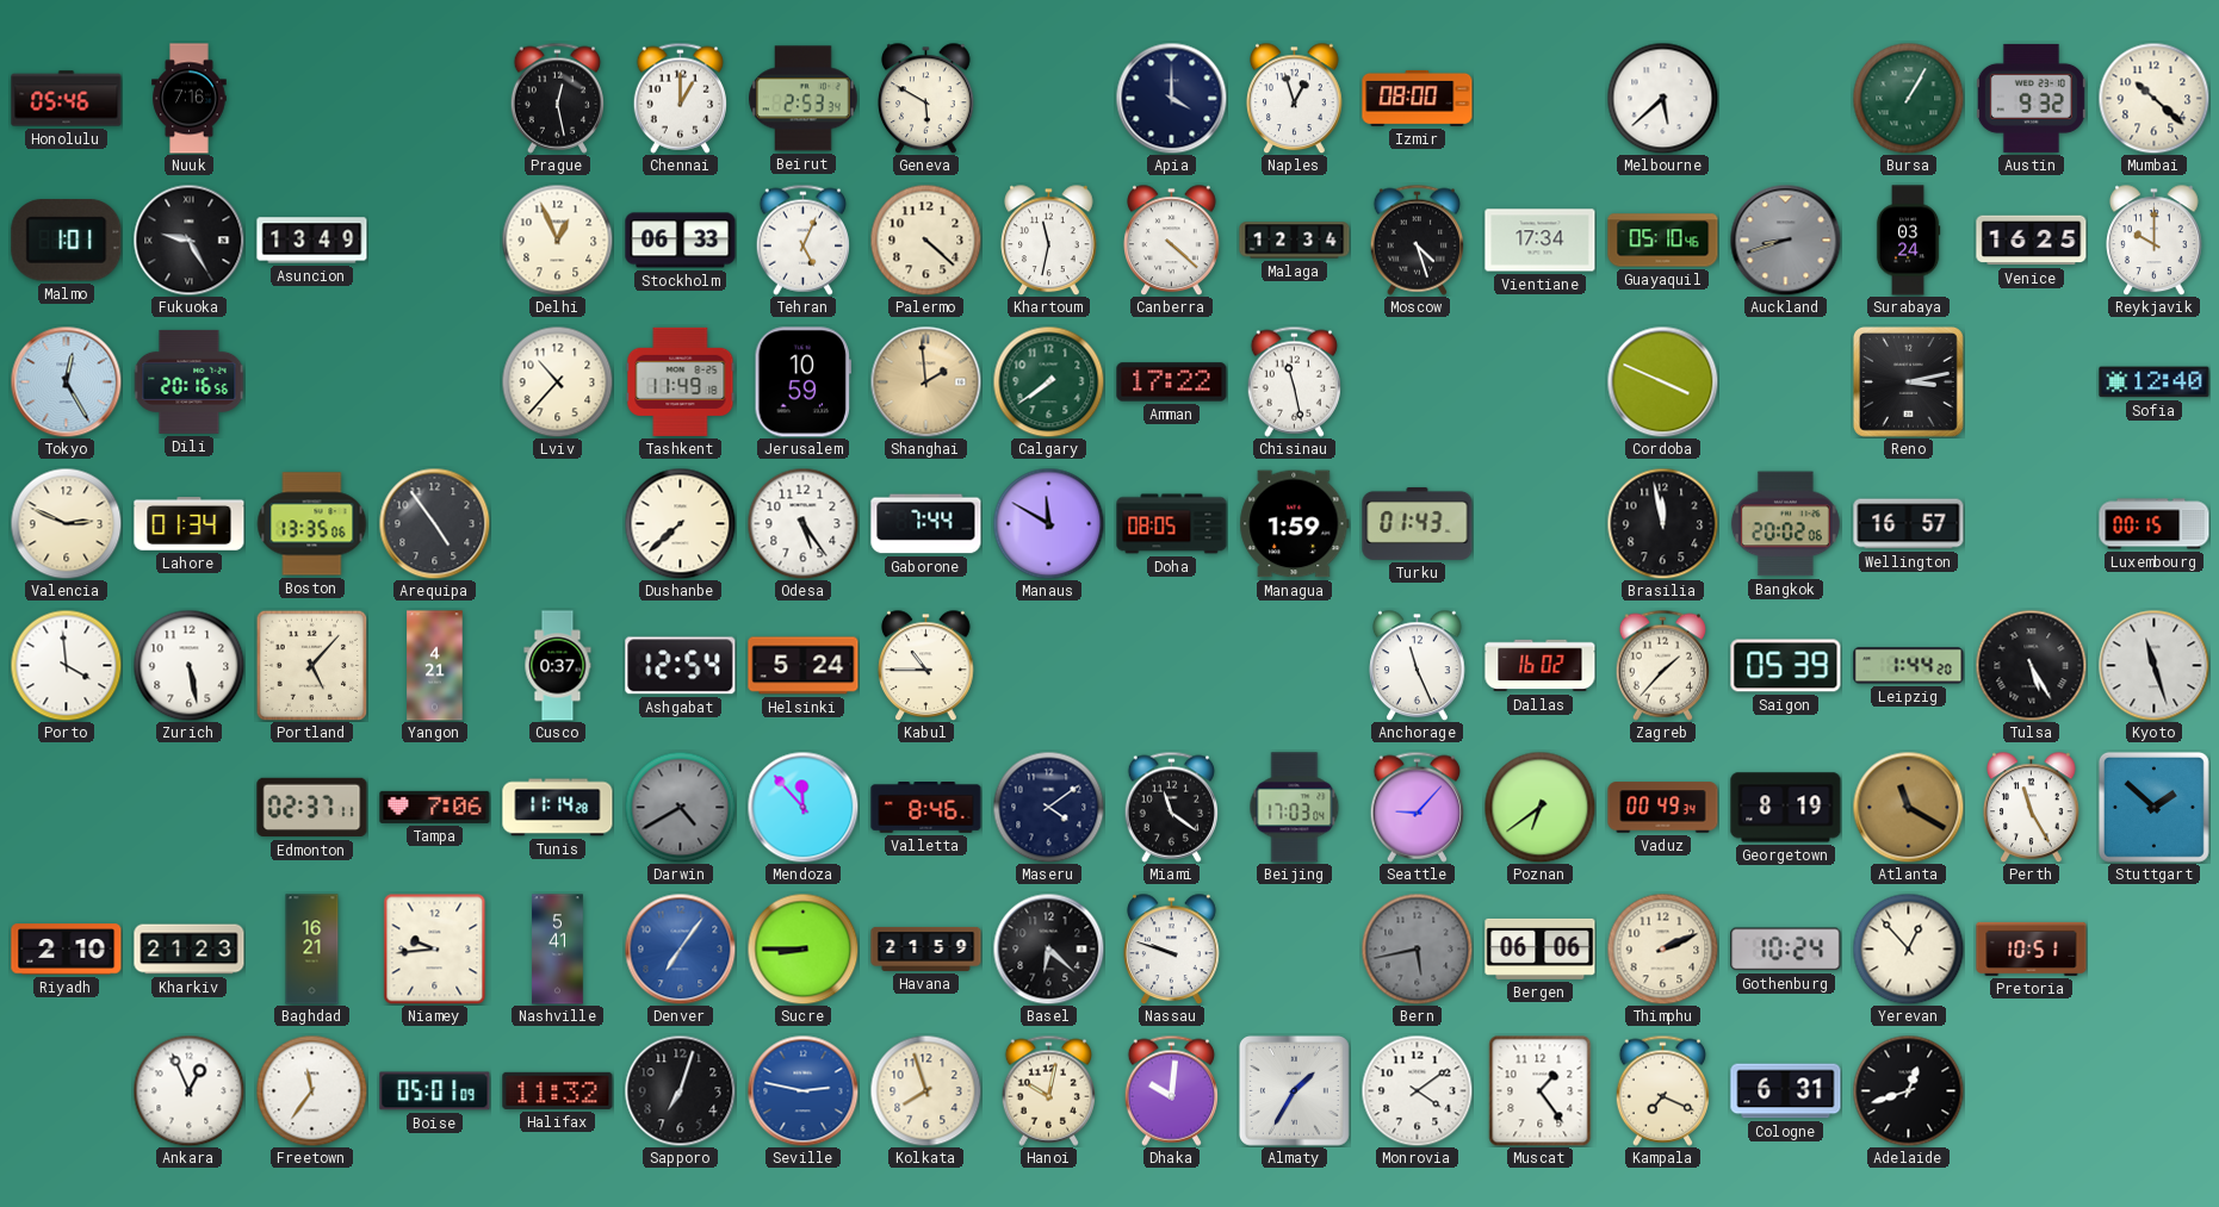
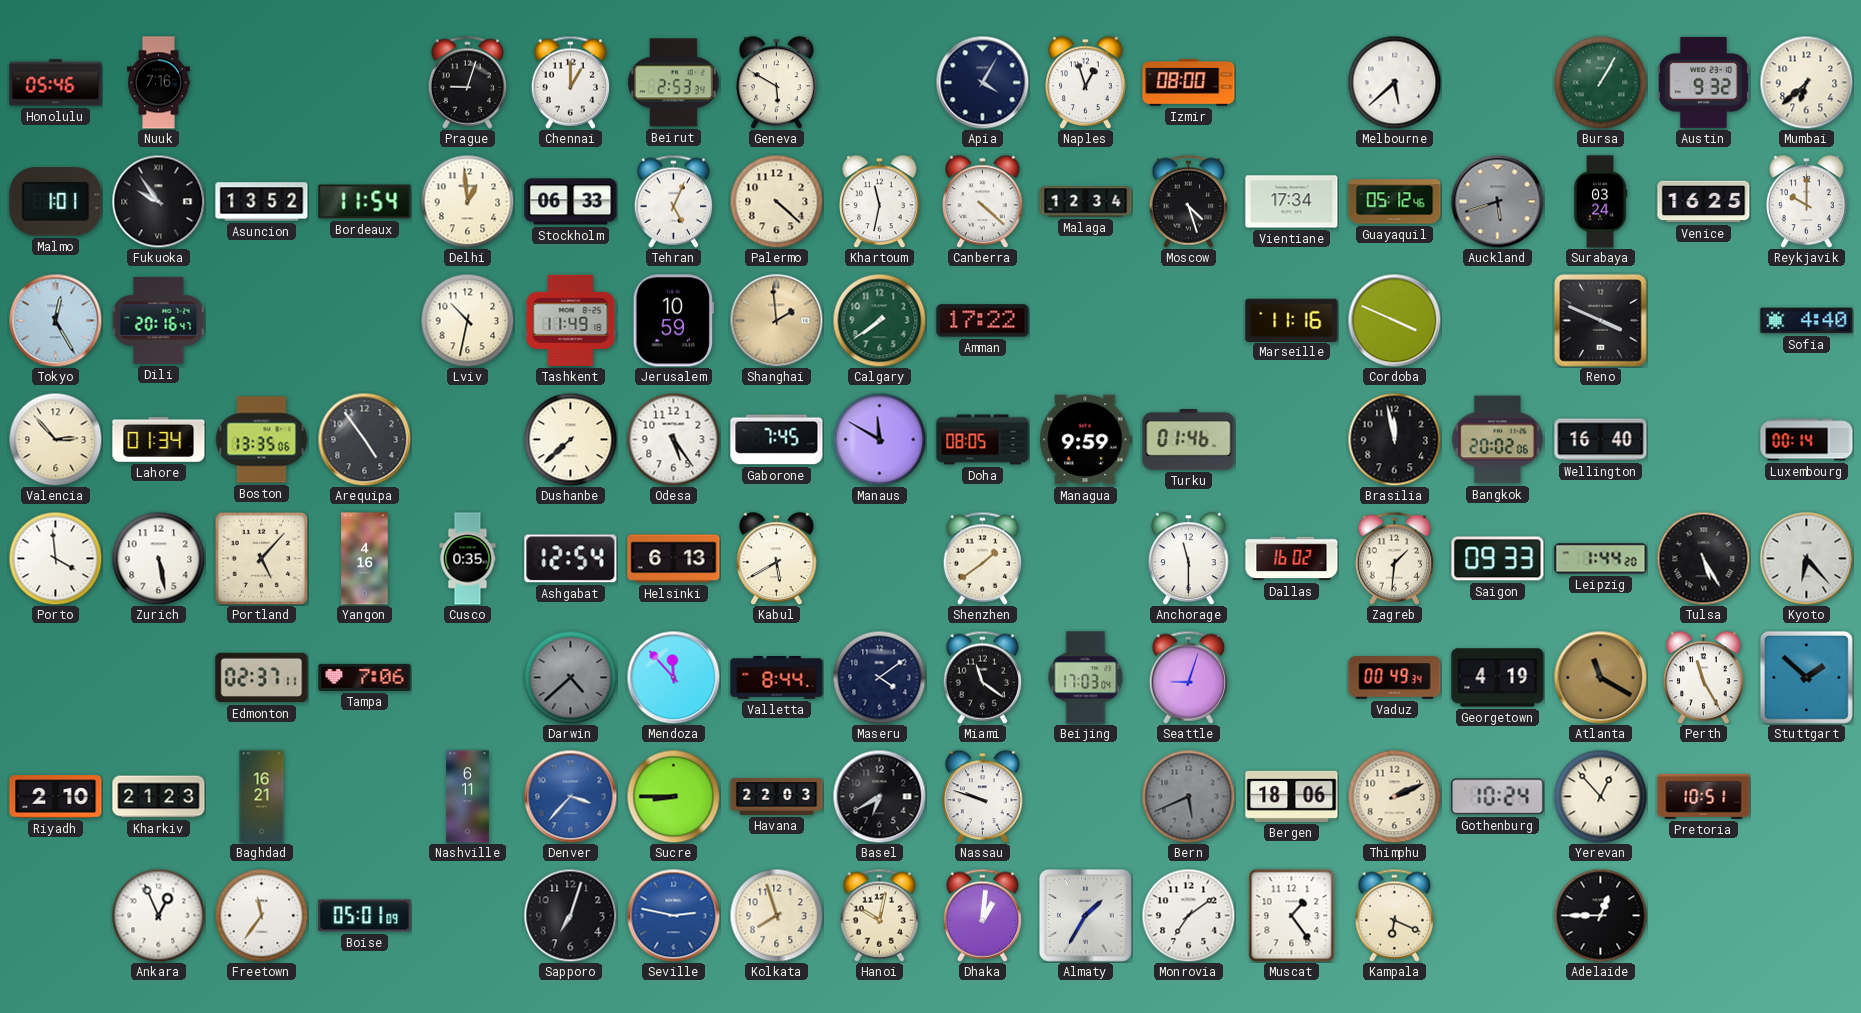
Prague: 12:28 -> 9:03
Apia: 4:00 -> 4:05
Mumbai: 10:22 -> 6:38
Fukuoka: 9:25 -> 9:54
Asuncion: 13:49 -> 13:52
Bordeaux: none -> 11:54
Delhi: 12:56 -> 12:59
Guayaquil: 05:10 -> 05:12
Auckland: 8:42 -> 5:42
Dili: 20:16:56 -> 20:16:47
Lviv: 10:37 -> 10:32
Chisinau: 11:28 -> none
Marseille: none -> 11:16
Reno: 3:13 -> 3:49
Sofia: 12:40 -> 4:40
Valencia: 2:49 -> 2:53
Gaborone: 7:44 -> 7:45
Managua: 1:59 -> 9:59
Turku: 01:43 -> 01:46
Wellington: 16:57 -> 16:40
Luxembourg: 00:15 -> 00:14
Yangon: 4:21 -> 4:16
Cusco: 0:37 -> 0:35
Helsinki: 5:24 -> 6:13
Kabul: 10:45 -> 5:40
Shenzhen: none -> 1:39
Anchorage: 11:26 -> 11:30
Zagreb: 1:37 -> 1:31
Saigon: 05:39 -> 09:33
Kyoto: 11:27 -> 6:23
Tunis: 11:14 -> none
Darwin: 4:40 -> 4:38
Valletta: 8:46 -> 8:44
Seattle: 9:07 -> 9:03
Poznan: 6:39 -> none
Georgetown: 8:19 -> 4:19
Niamey: 9:44 -> none
Nashville: 5:41 -> 6:11
Denver: 7:06 -> 3:37
Havana: 21:59 -> 22:03
Basel: 6:22 -> 6:40
Bern: 5:43 -> 5:41
Bergen: 06:06 -> 18:06
Halifax: 11:32 -> none
Dhaka: 10:01 -> 1:01
Monrovia: 4:09 -> 7:09
Kampala: 7:19 -> 6:19
Cologne: 6:31 -> none
Adelaide: 12:42 -> 12:45
